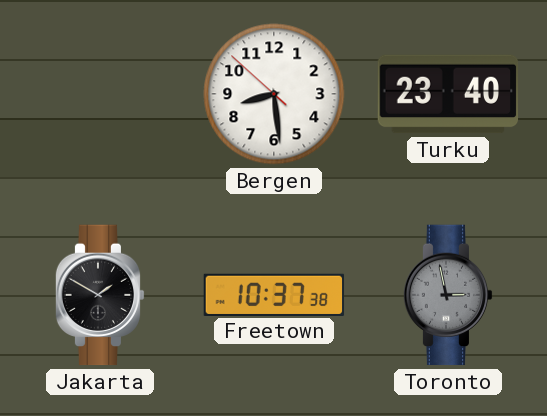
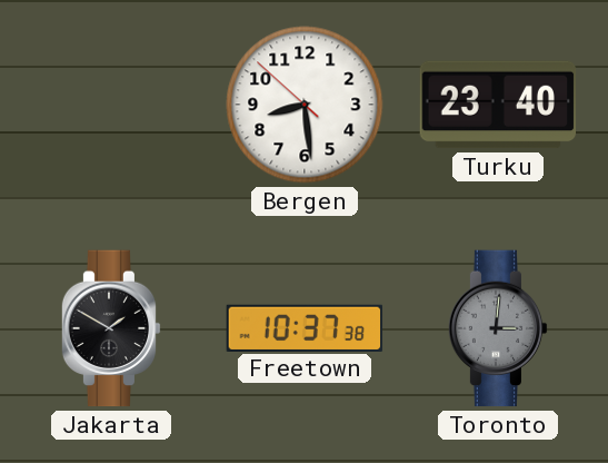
Toronto: 2:58 -> 3:01
